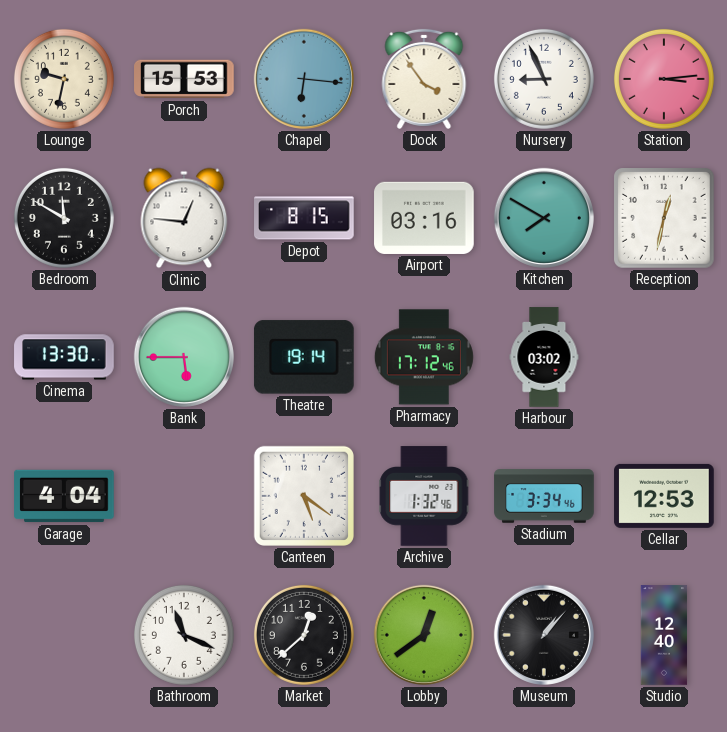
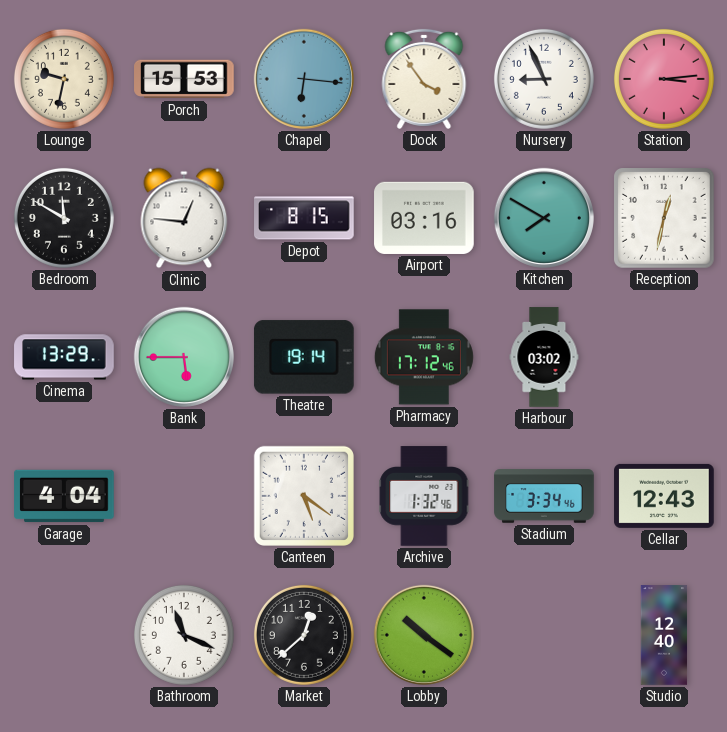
Cinema: 13:30 -> 13:29
Cellar: 12:53 -> 12:43
Lobby: 12:39 -> 10:21
Museum: 1:07 -> none
